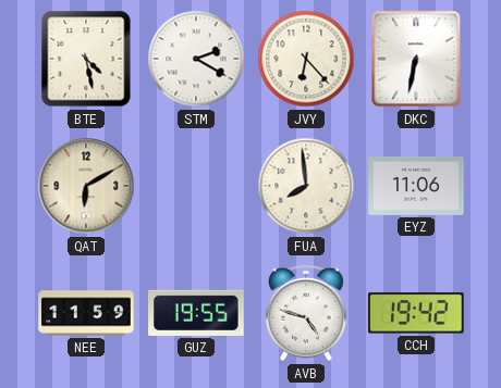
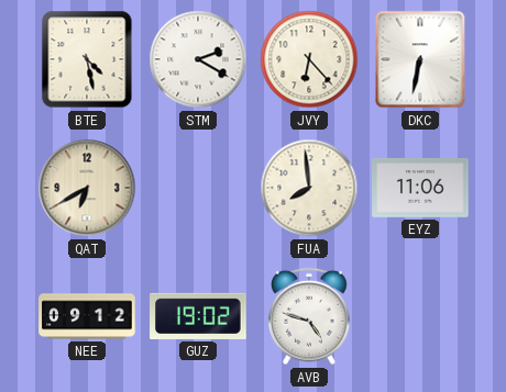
QAT: 6:10 -> 6:40
NEE: 11:59 -> 09:12
GUZ: 19:55 -> 19:02
CCH: 19:42 -> none
